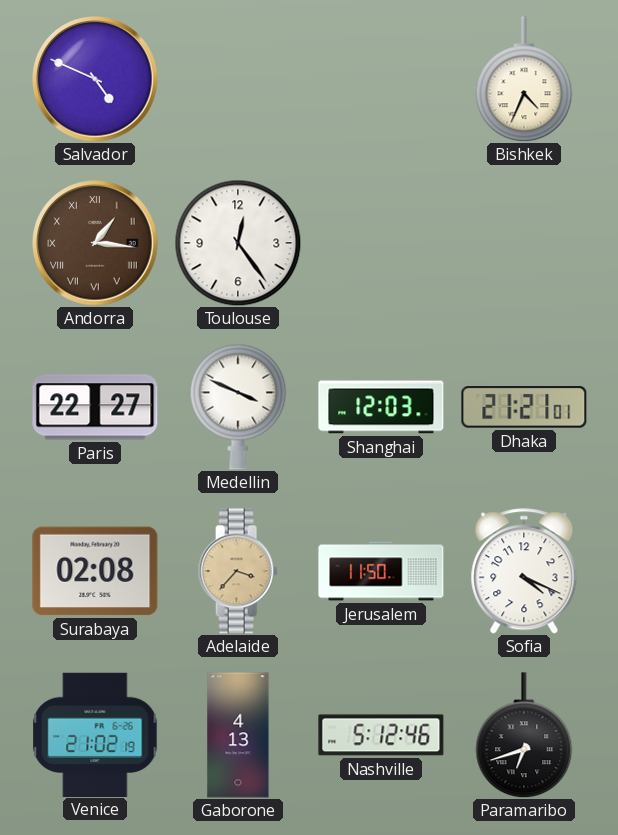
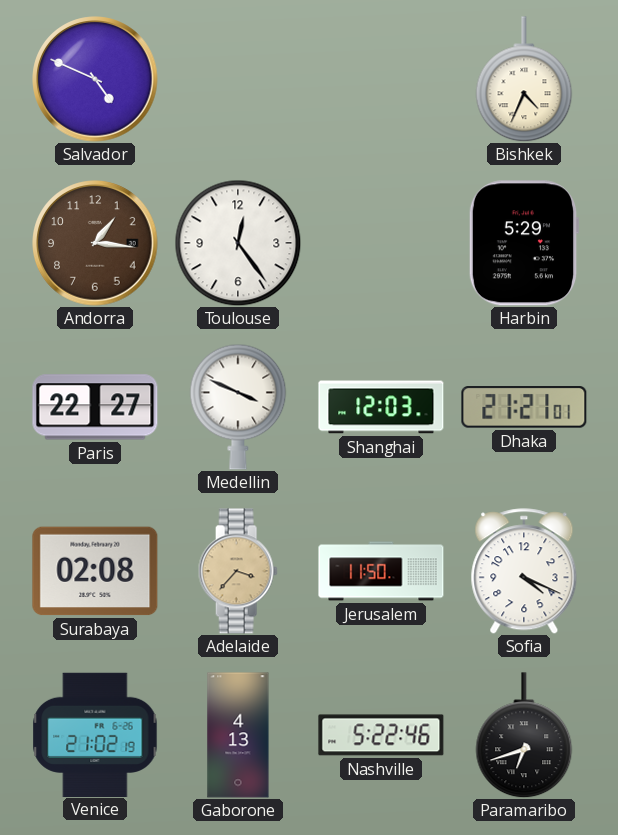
Andorra numerals: Roman -> Arabic
Harbin: none -> 5:29
Nashville: 5:12 -> 5:22
